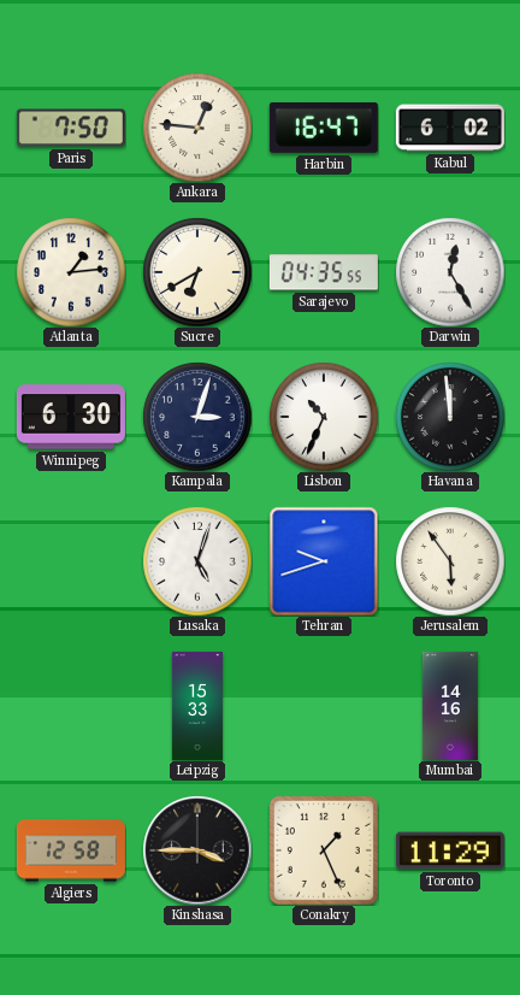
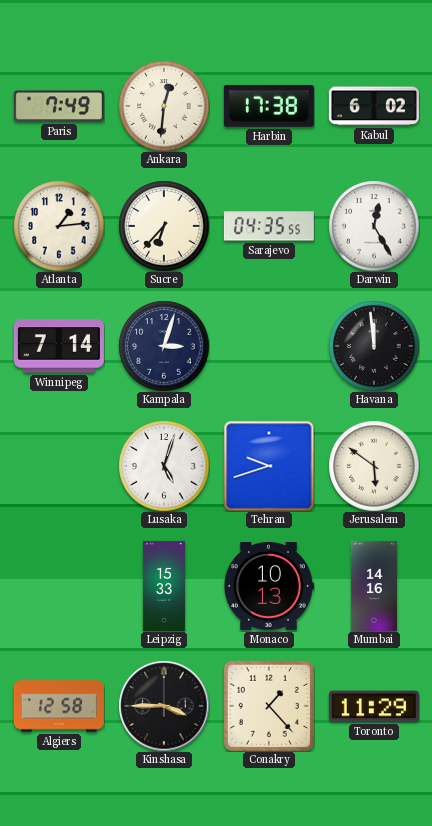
Paris: 7:50 -> 7:49
Ankara: 12:46 -> 12:31
Harbin: 16:47 -> 17:38
Sucre: 6:40 -> 6:37
Winnipeg: 6:30 -> 7:14
Lisbon: 10:34 -> none
Jerusalem: 5:54 -> 5:51
Monaco: none -> 10:13
Conakry: 1:26 -> 1:23
